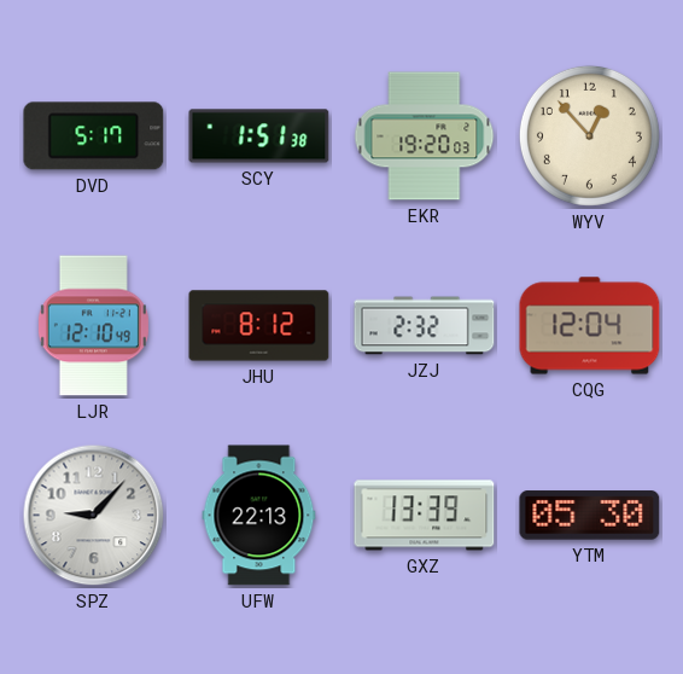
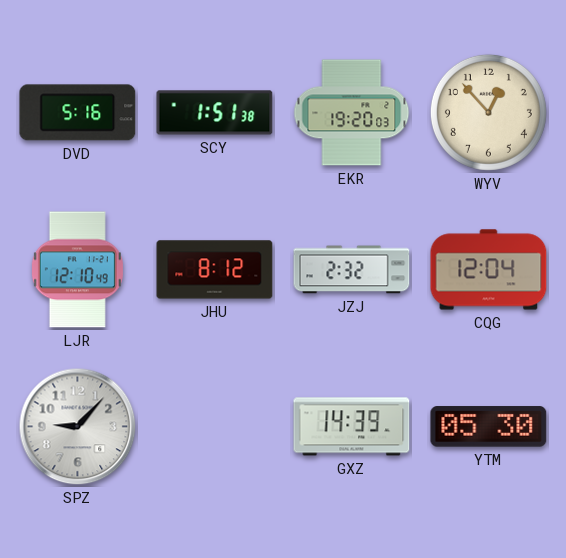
DVD: 5:17 -> 5:16
UFW: 22:13 -> none
GXZ: 13:39 -> 14:39
